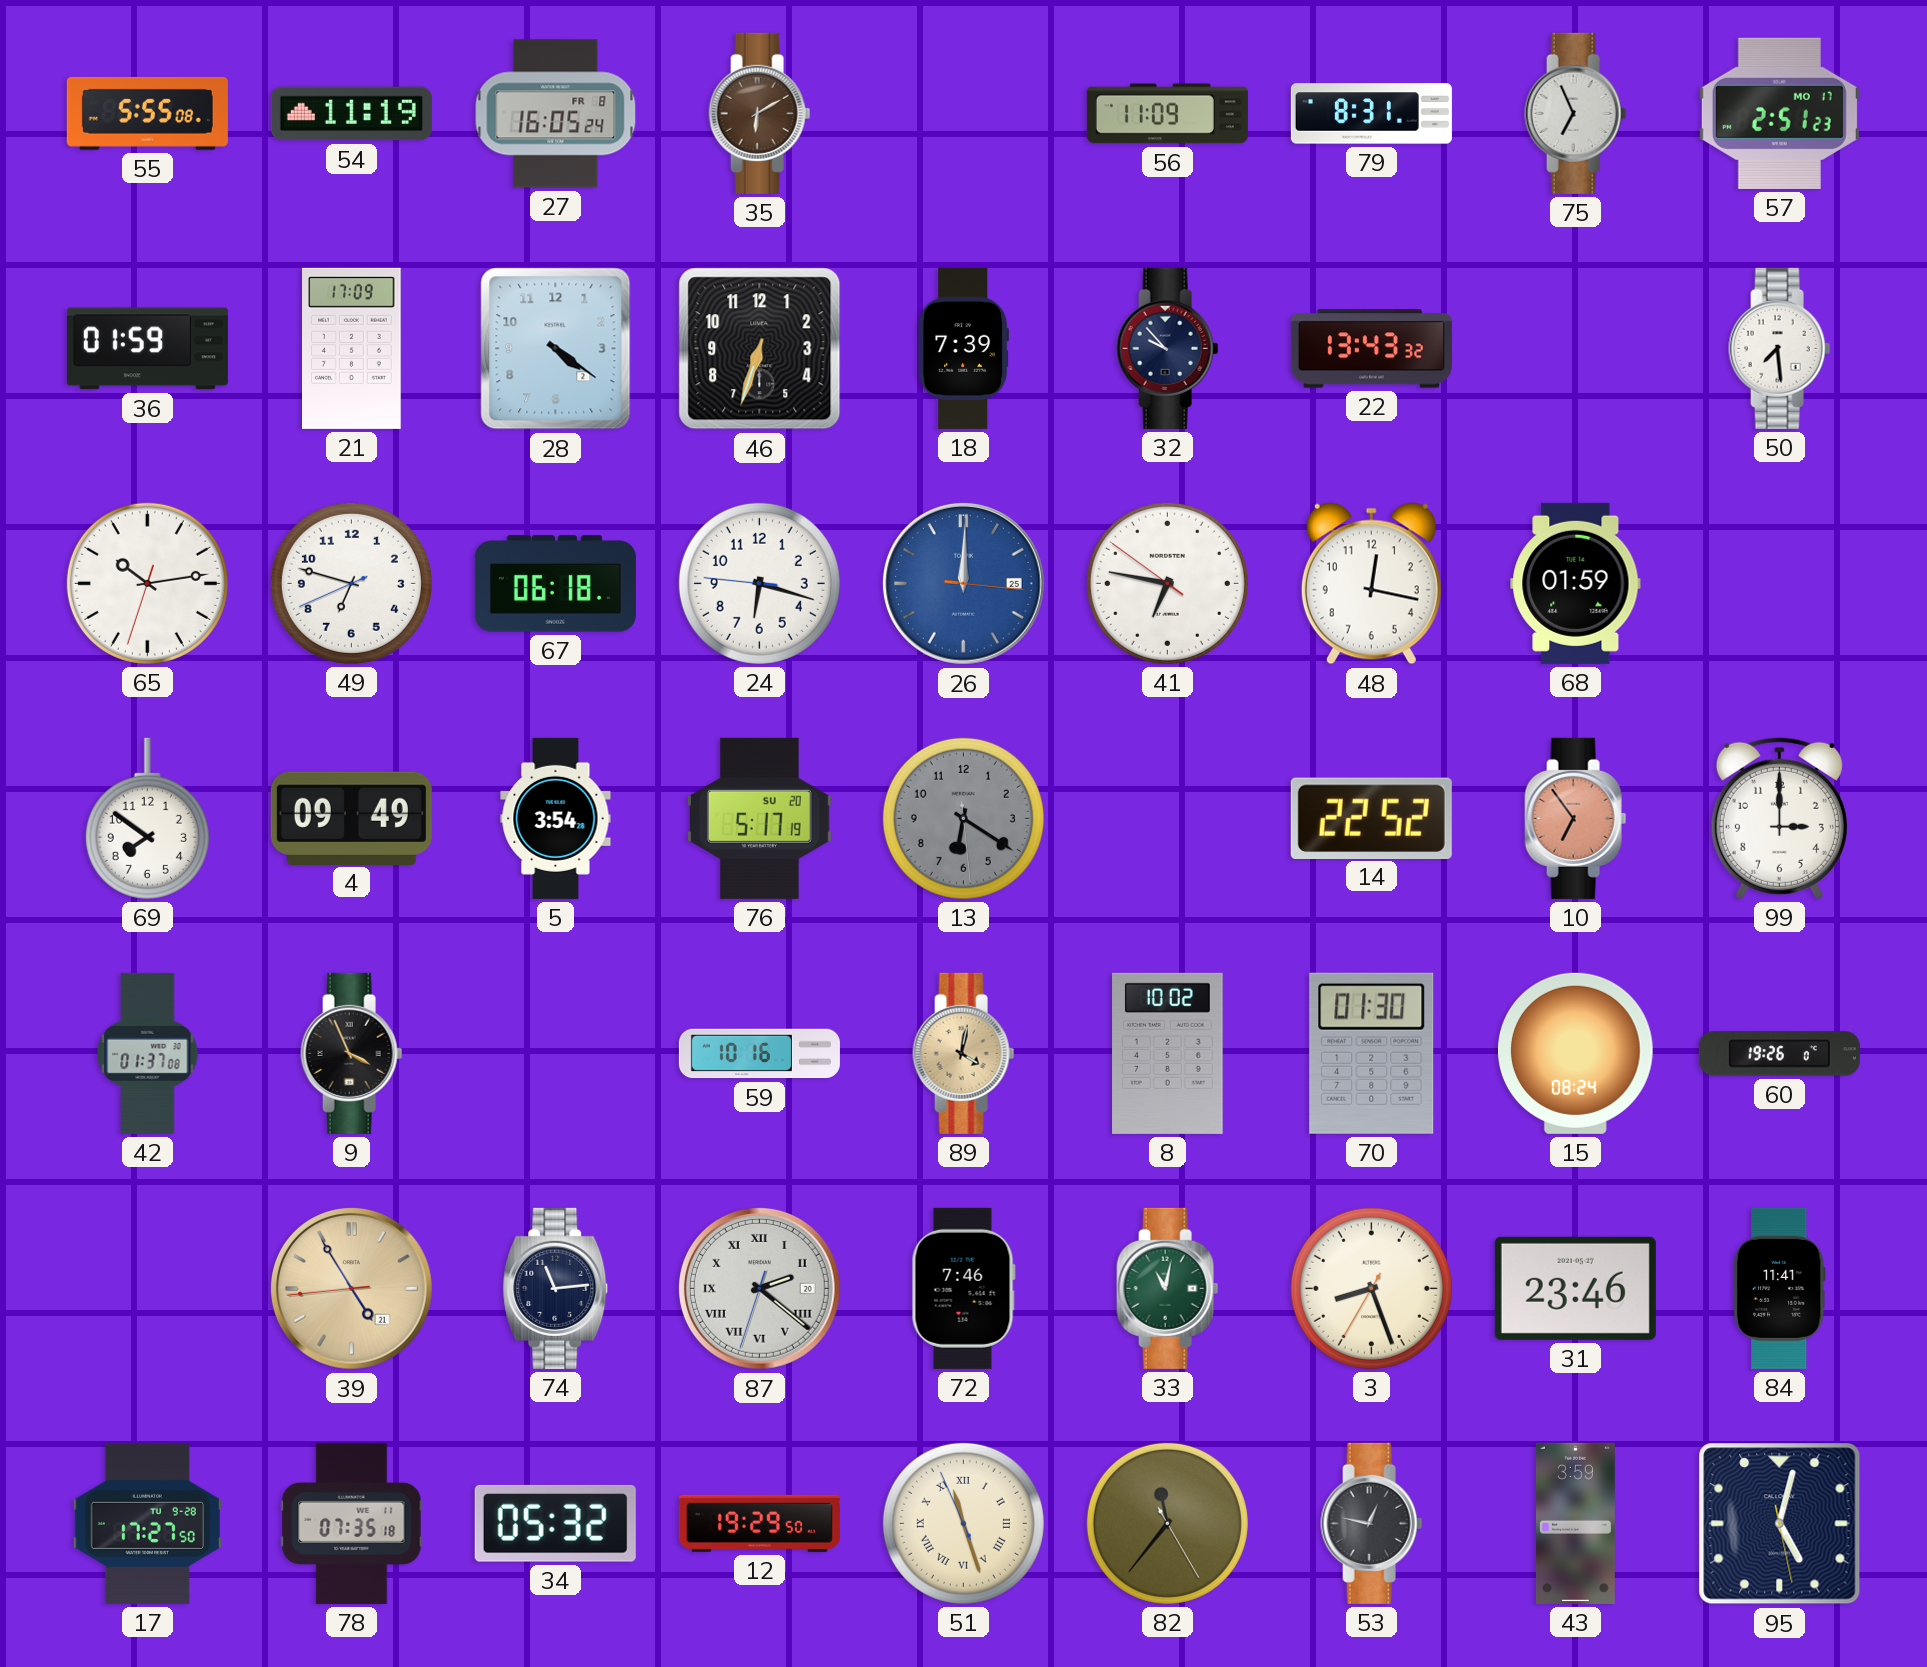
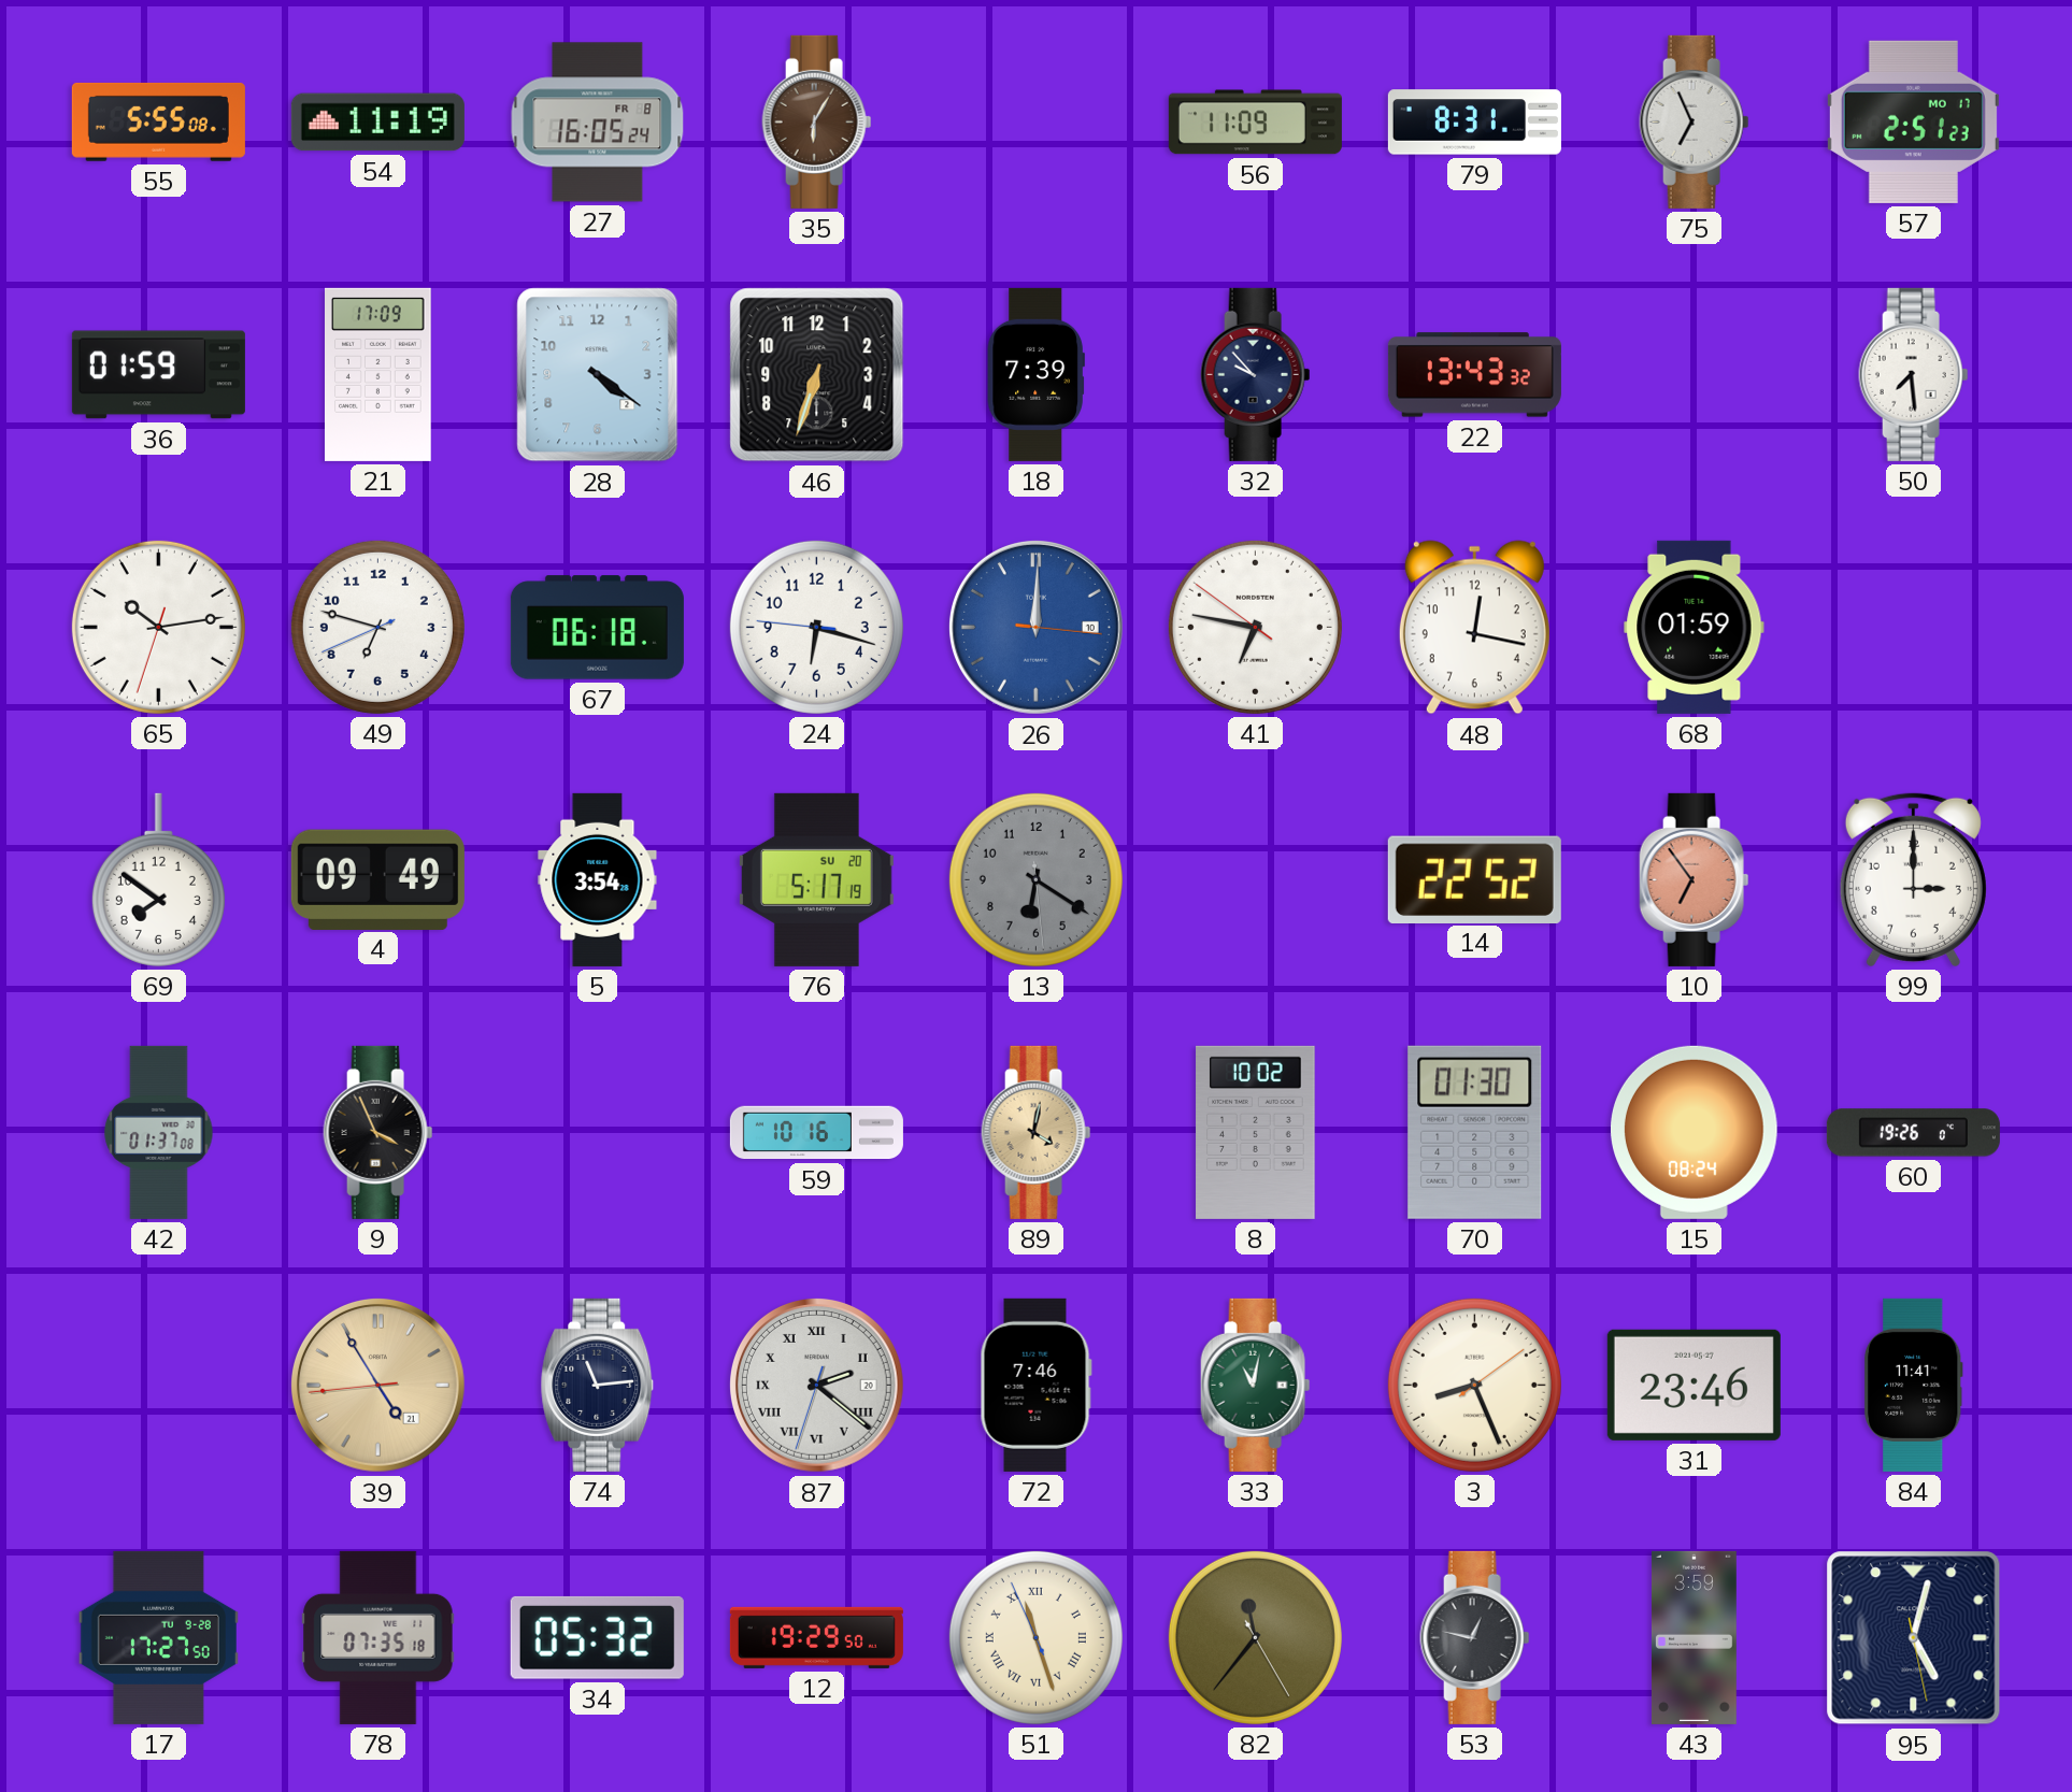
35: 6:10 -> 6:05
26 date: 25 -> 10
3: 8:26:35 -> 8:26:09
